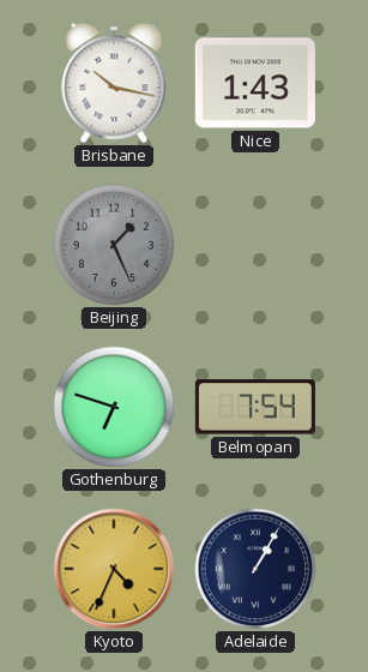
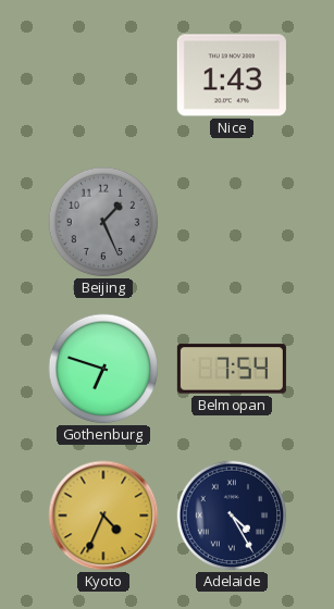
Brisbane: 10:17 -> none
Adelaide: 1:05 -> 4:25
